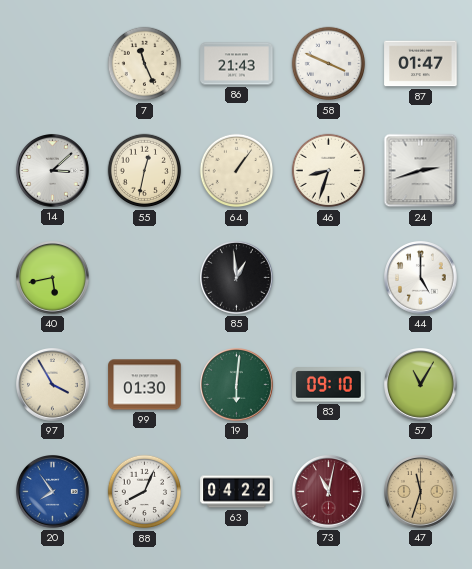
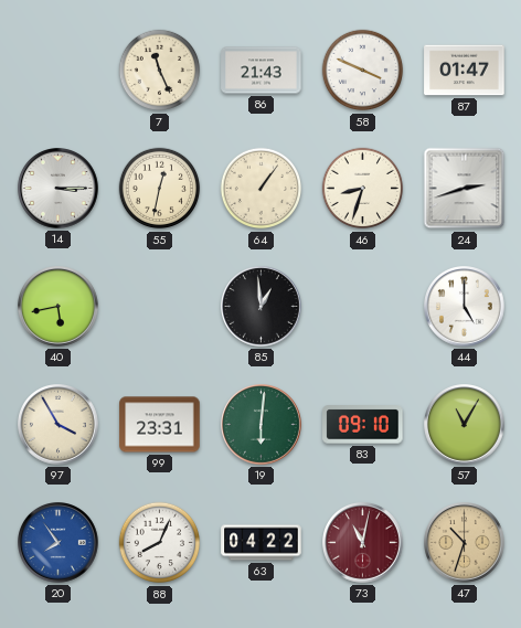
14: 3:08 -> 3:15
99: 01:30 -> 23:31
47: 11:33 -> 10:33
